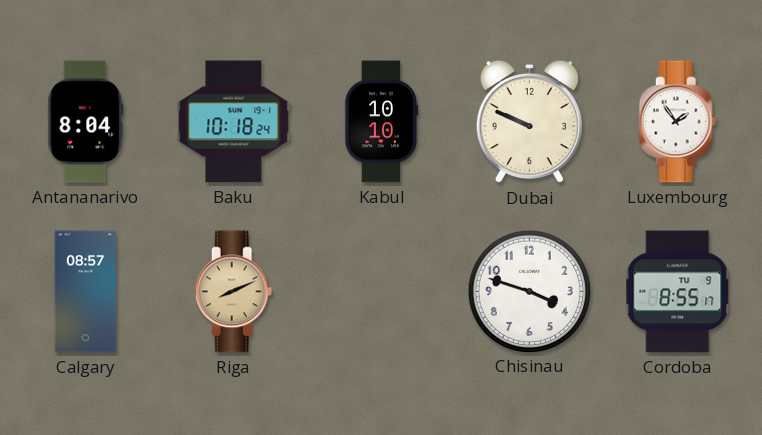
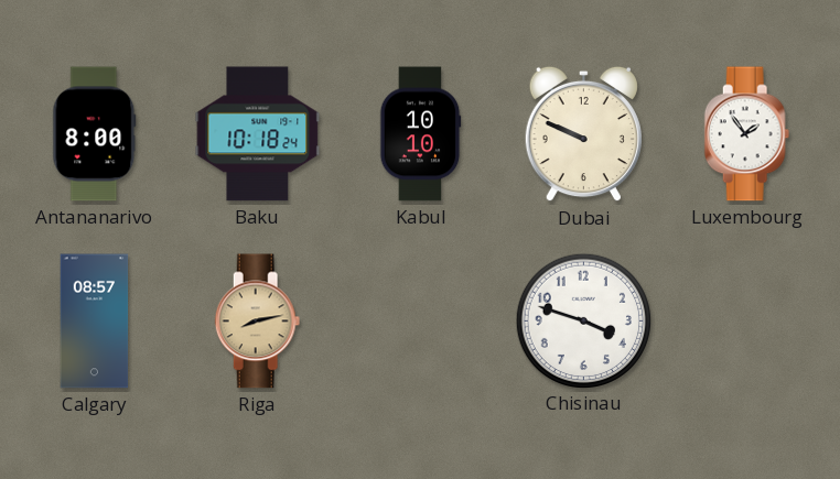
Antananarivo: 8:04 -> 8:00
Riga: 8:11 -> 8:13
Cordoba: 8:55 -> none
